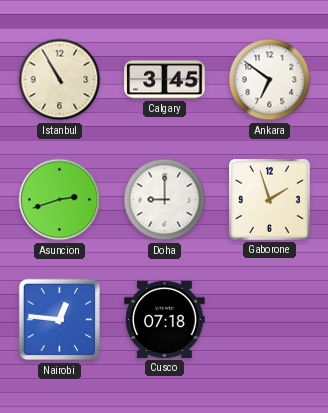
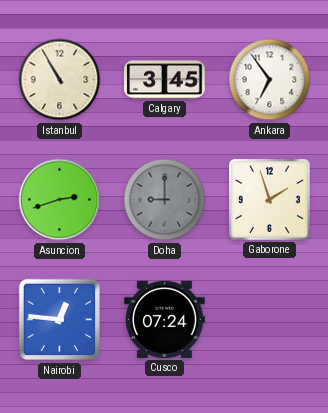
Ankara: 6:51 -> 6:54
Doha dial: white -> grey
Cusco: 07:18 -> 07:24
